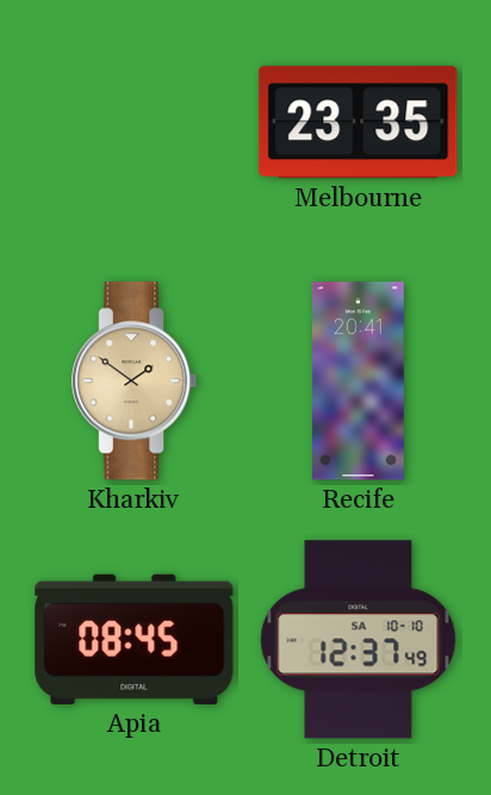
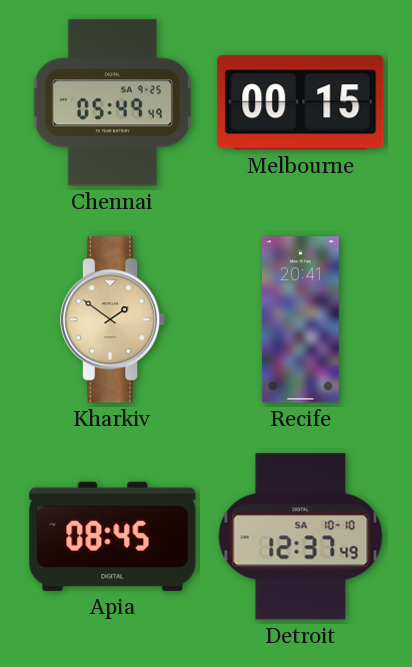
Chennai: none -> 05:49
Melbourne: 23:35 -> 00:15
